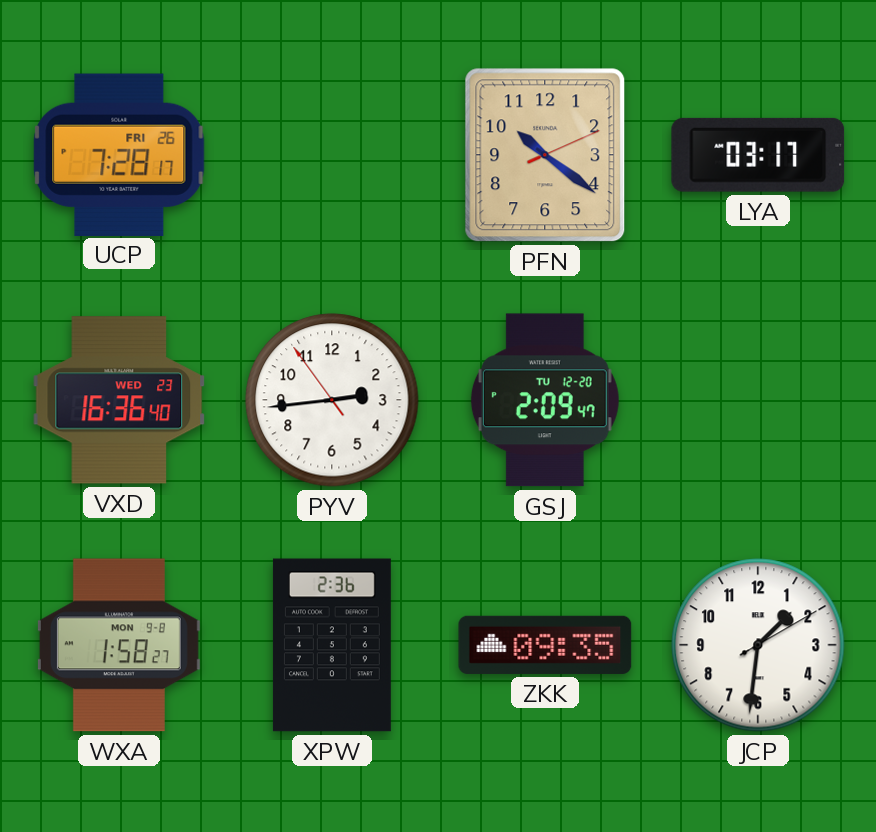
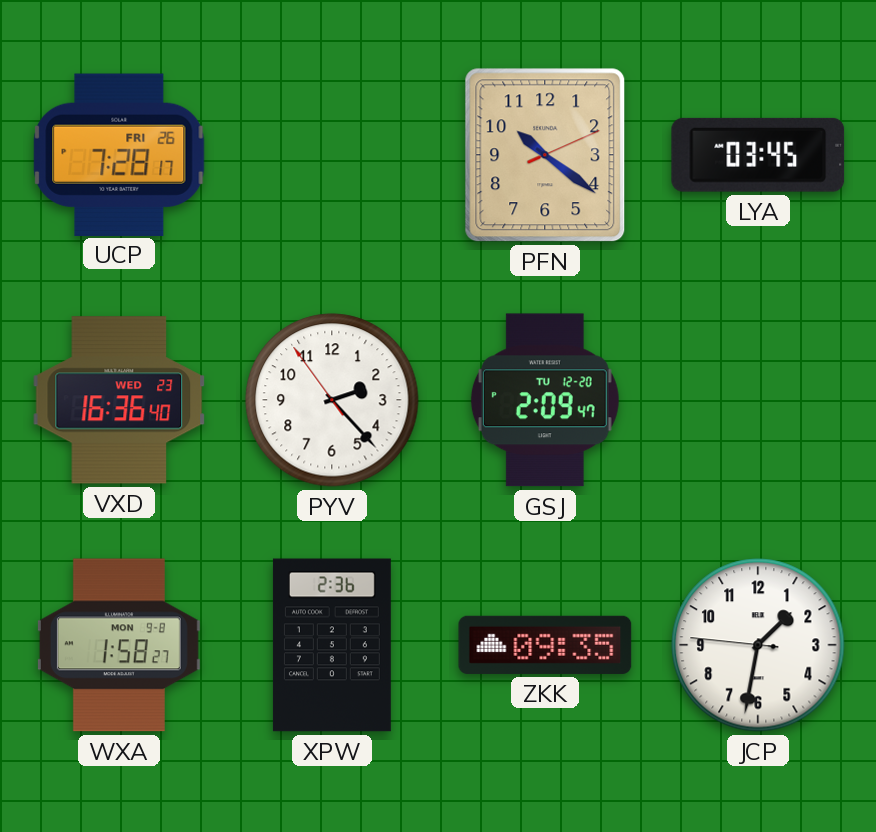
LYA: 03:17 -> 03:45
PYV: 2:43 -> 2:22
JCP: 1:31:10 -> 1:31:46
